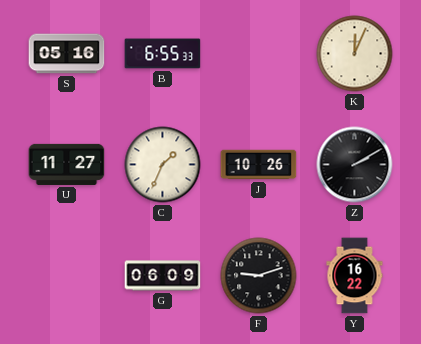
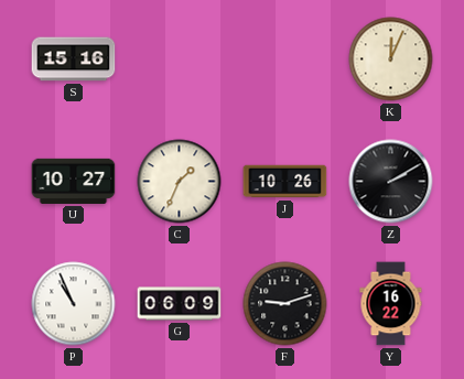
S: 05:16 -> 15:16
B: 6:55 -> none
U: 11:27 -> 10:27
P: none -> 10:56
